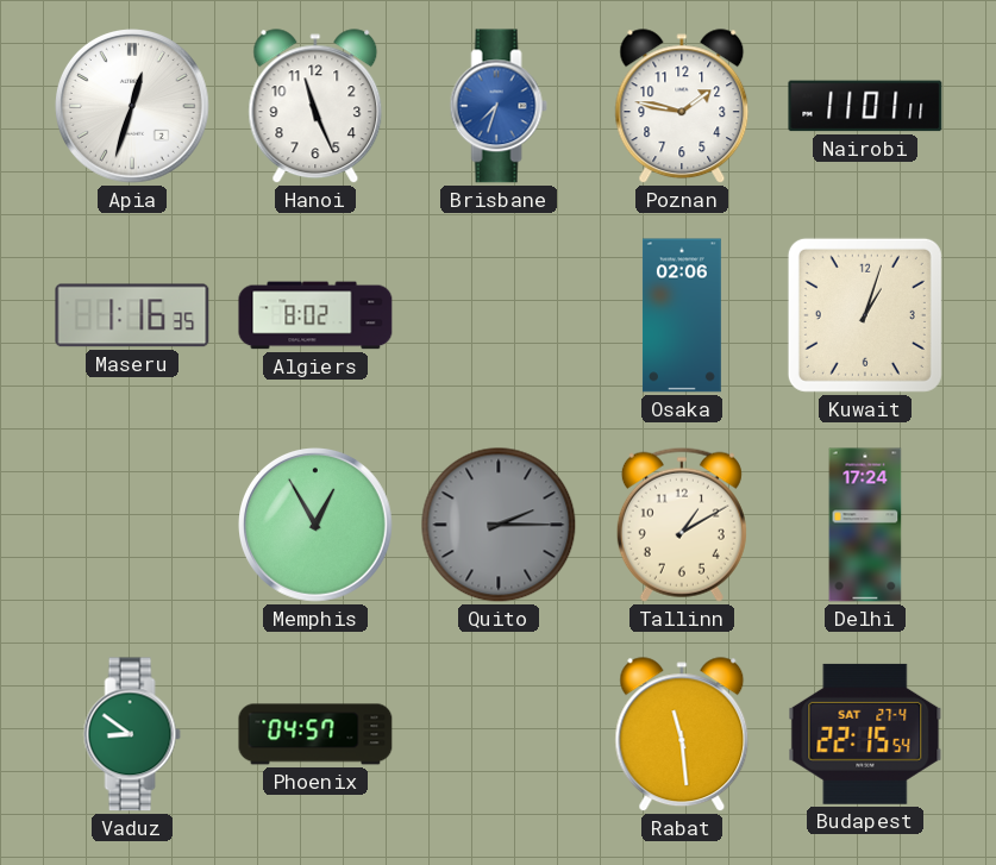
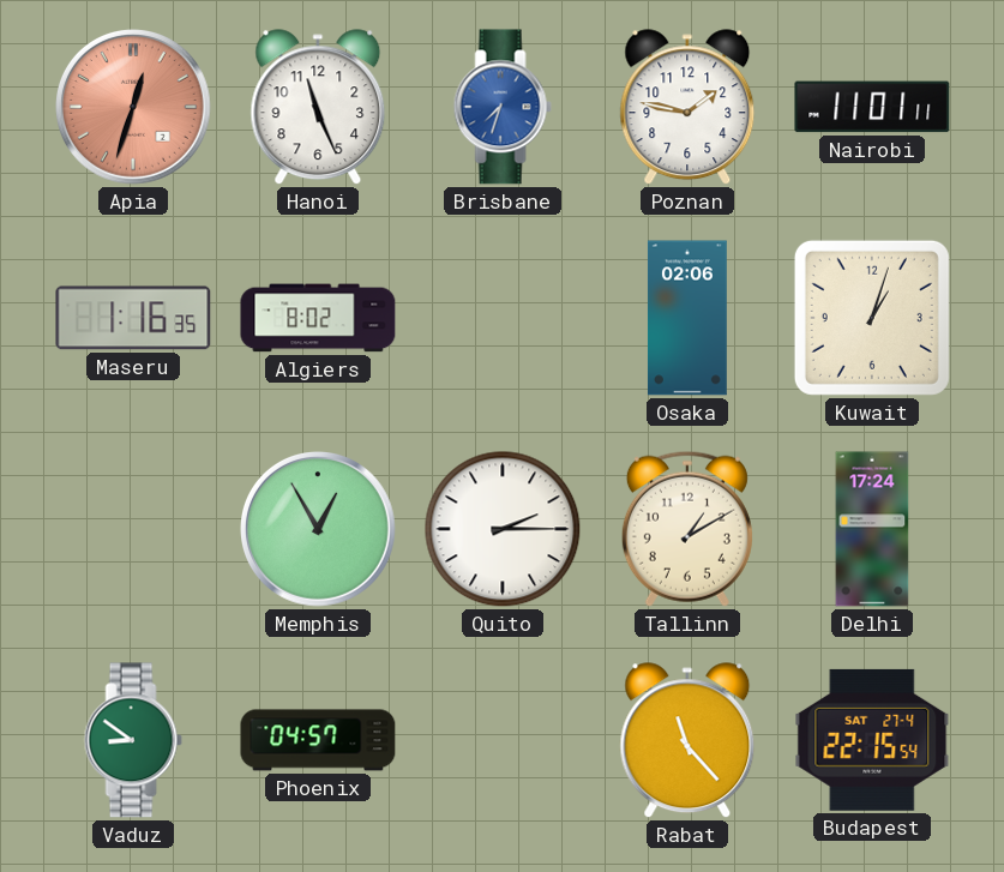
Apia dial: white -> salmon
Quito dial: grey -> white
Rabat: 11:29 -> 11:23
